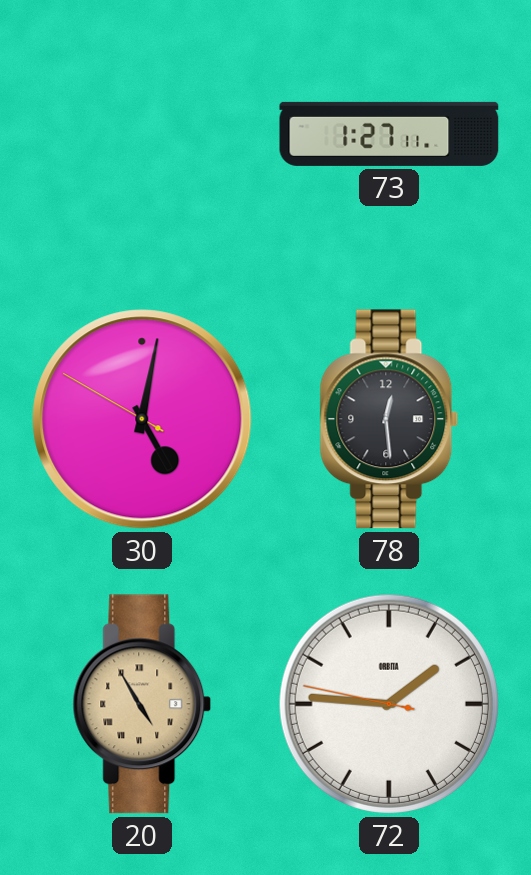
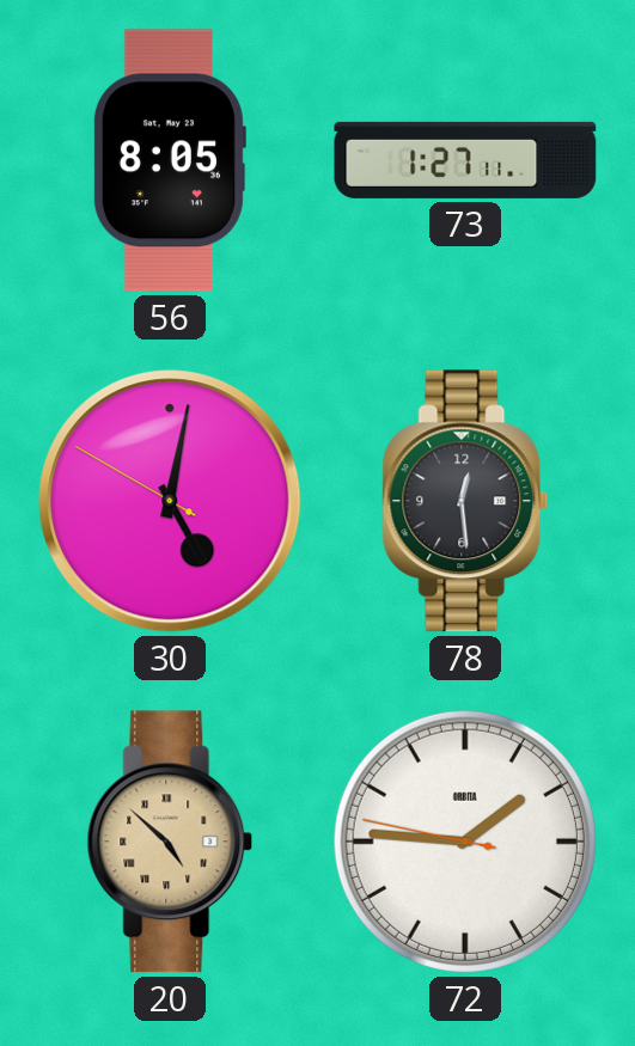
56: none -> 8:05
20: 4:55 -> 4:52
